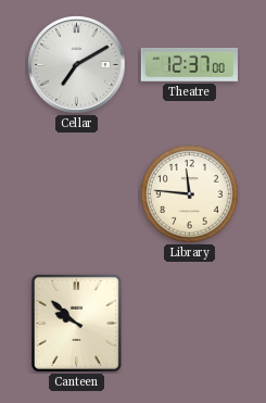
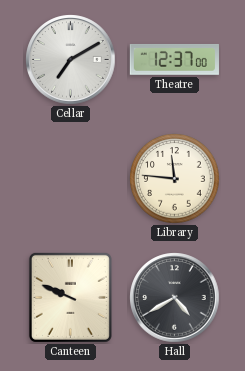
Canteen: 9:52 -> 9:49
Hall: none -> 4:40
